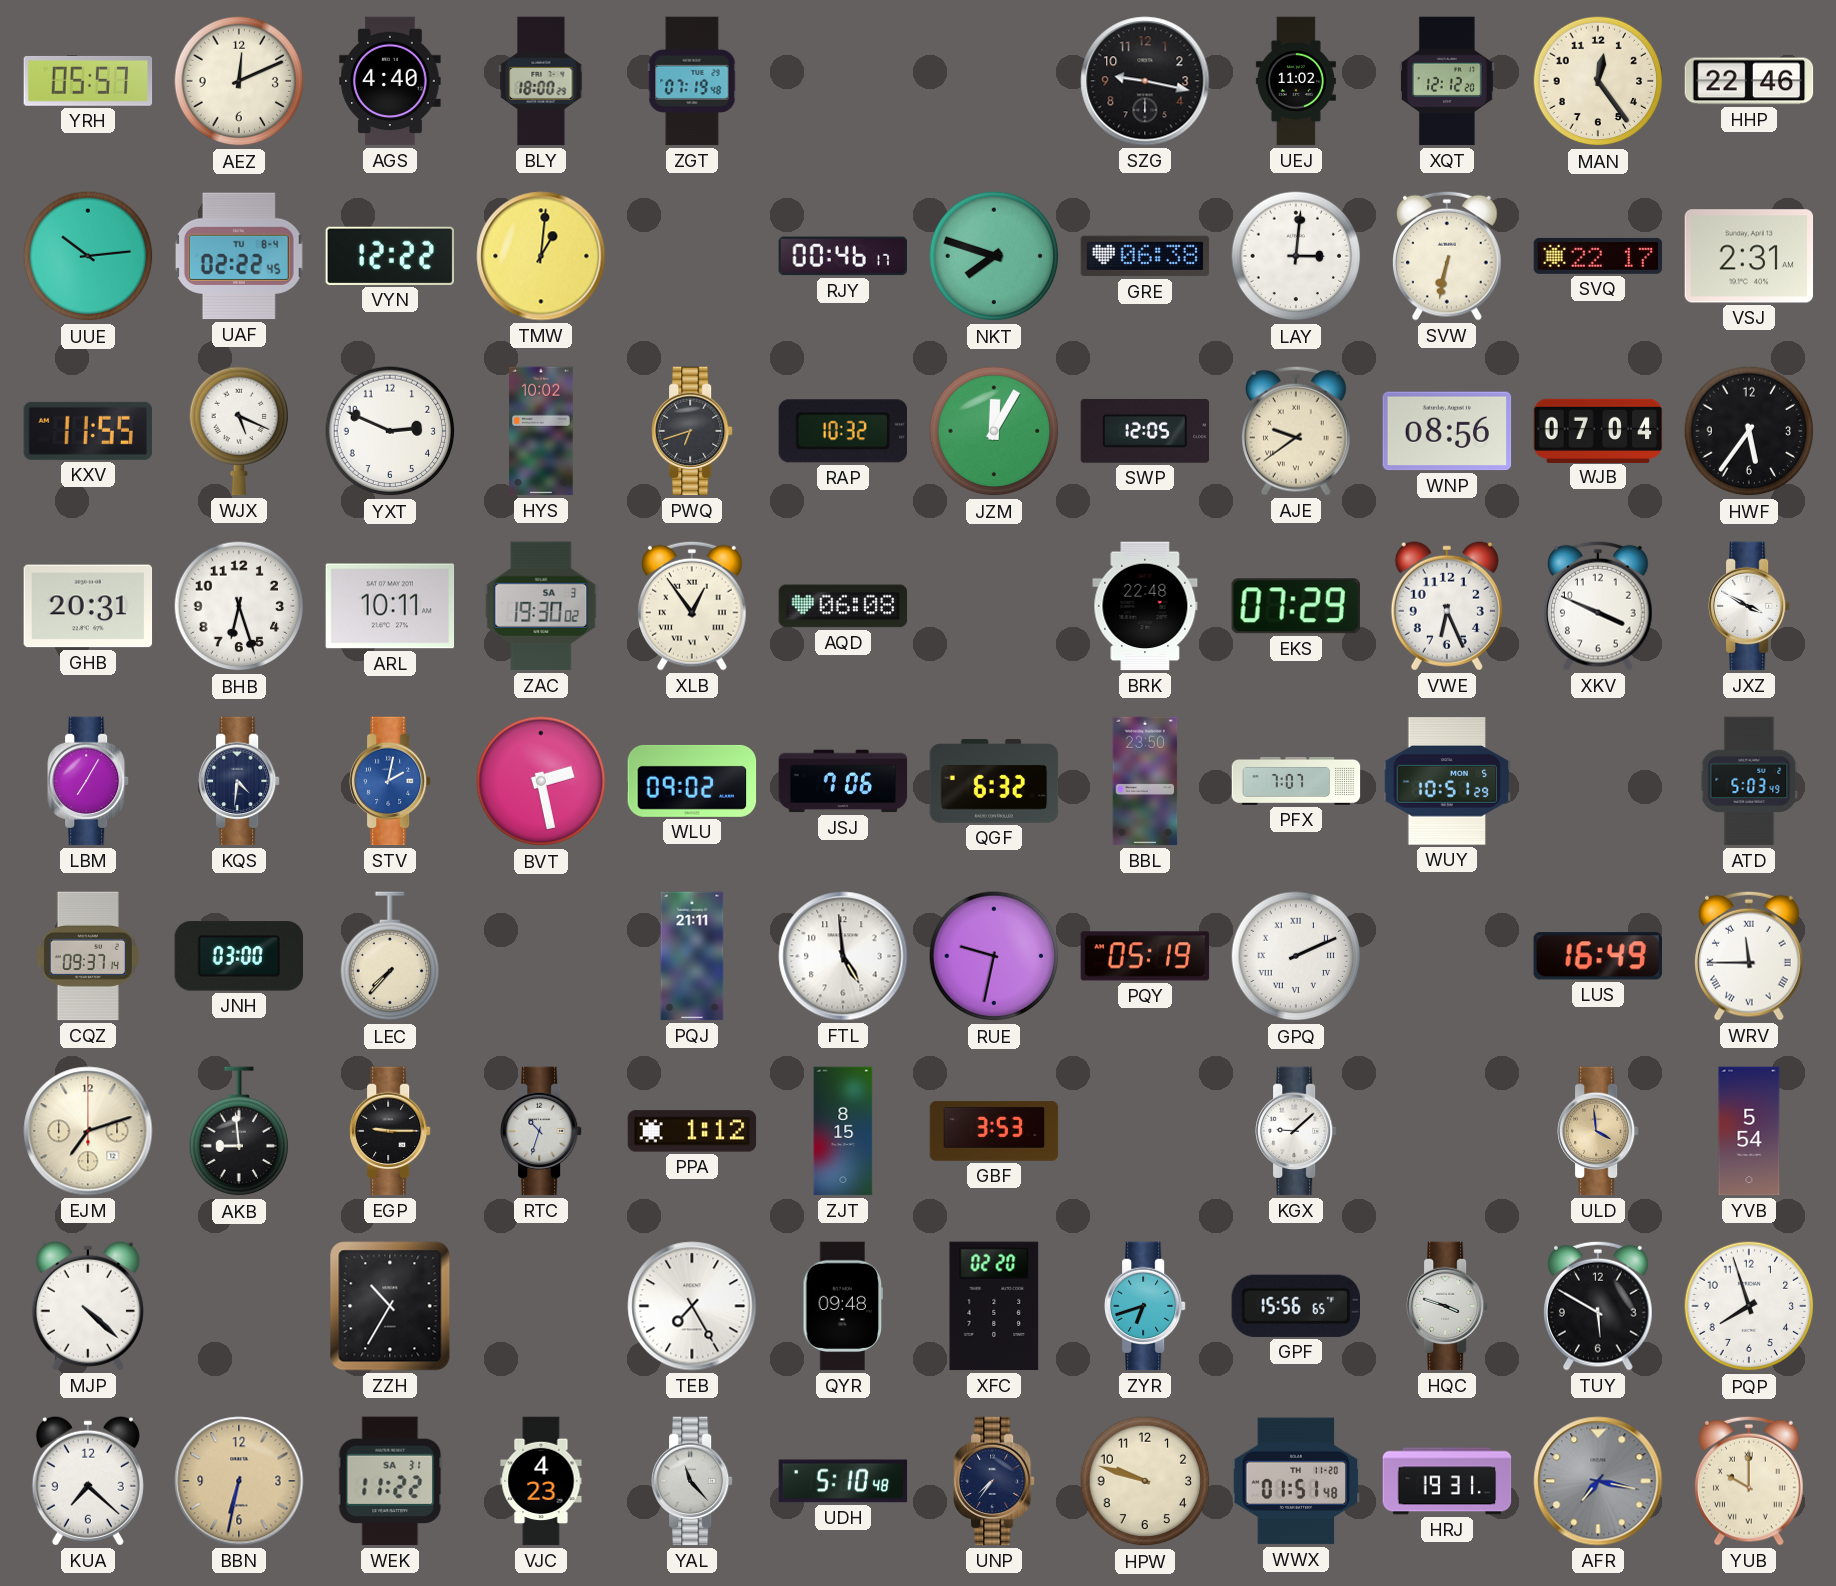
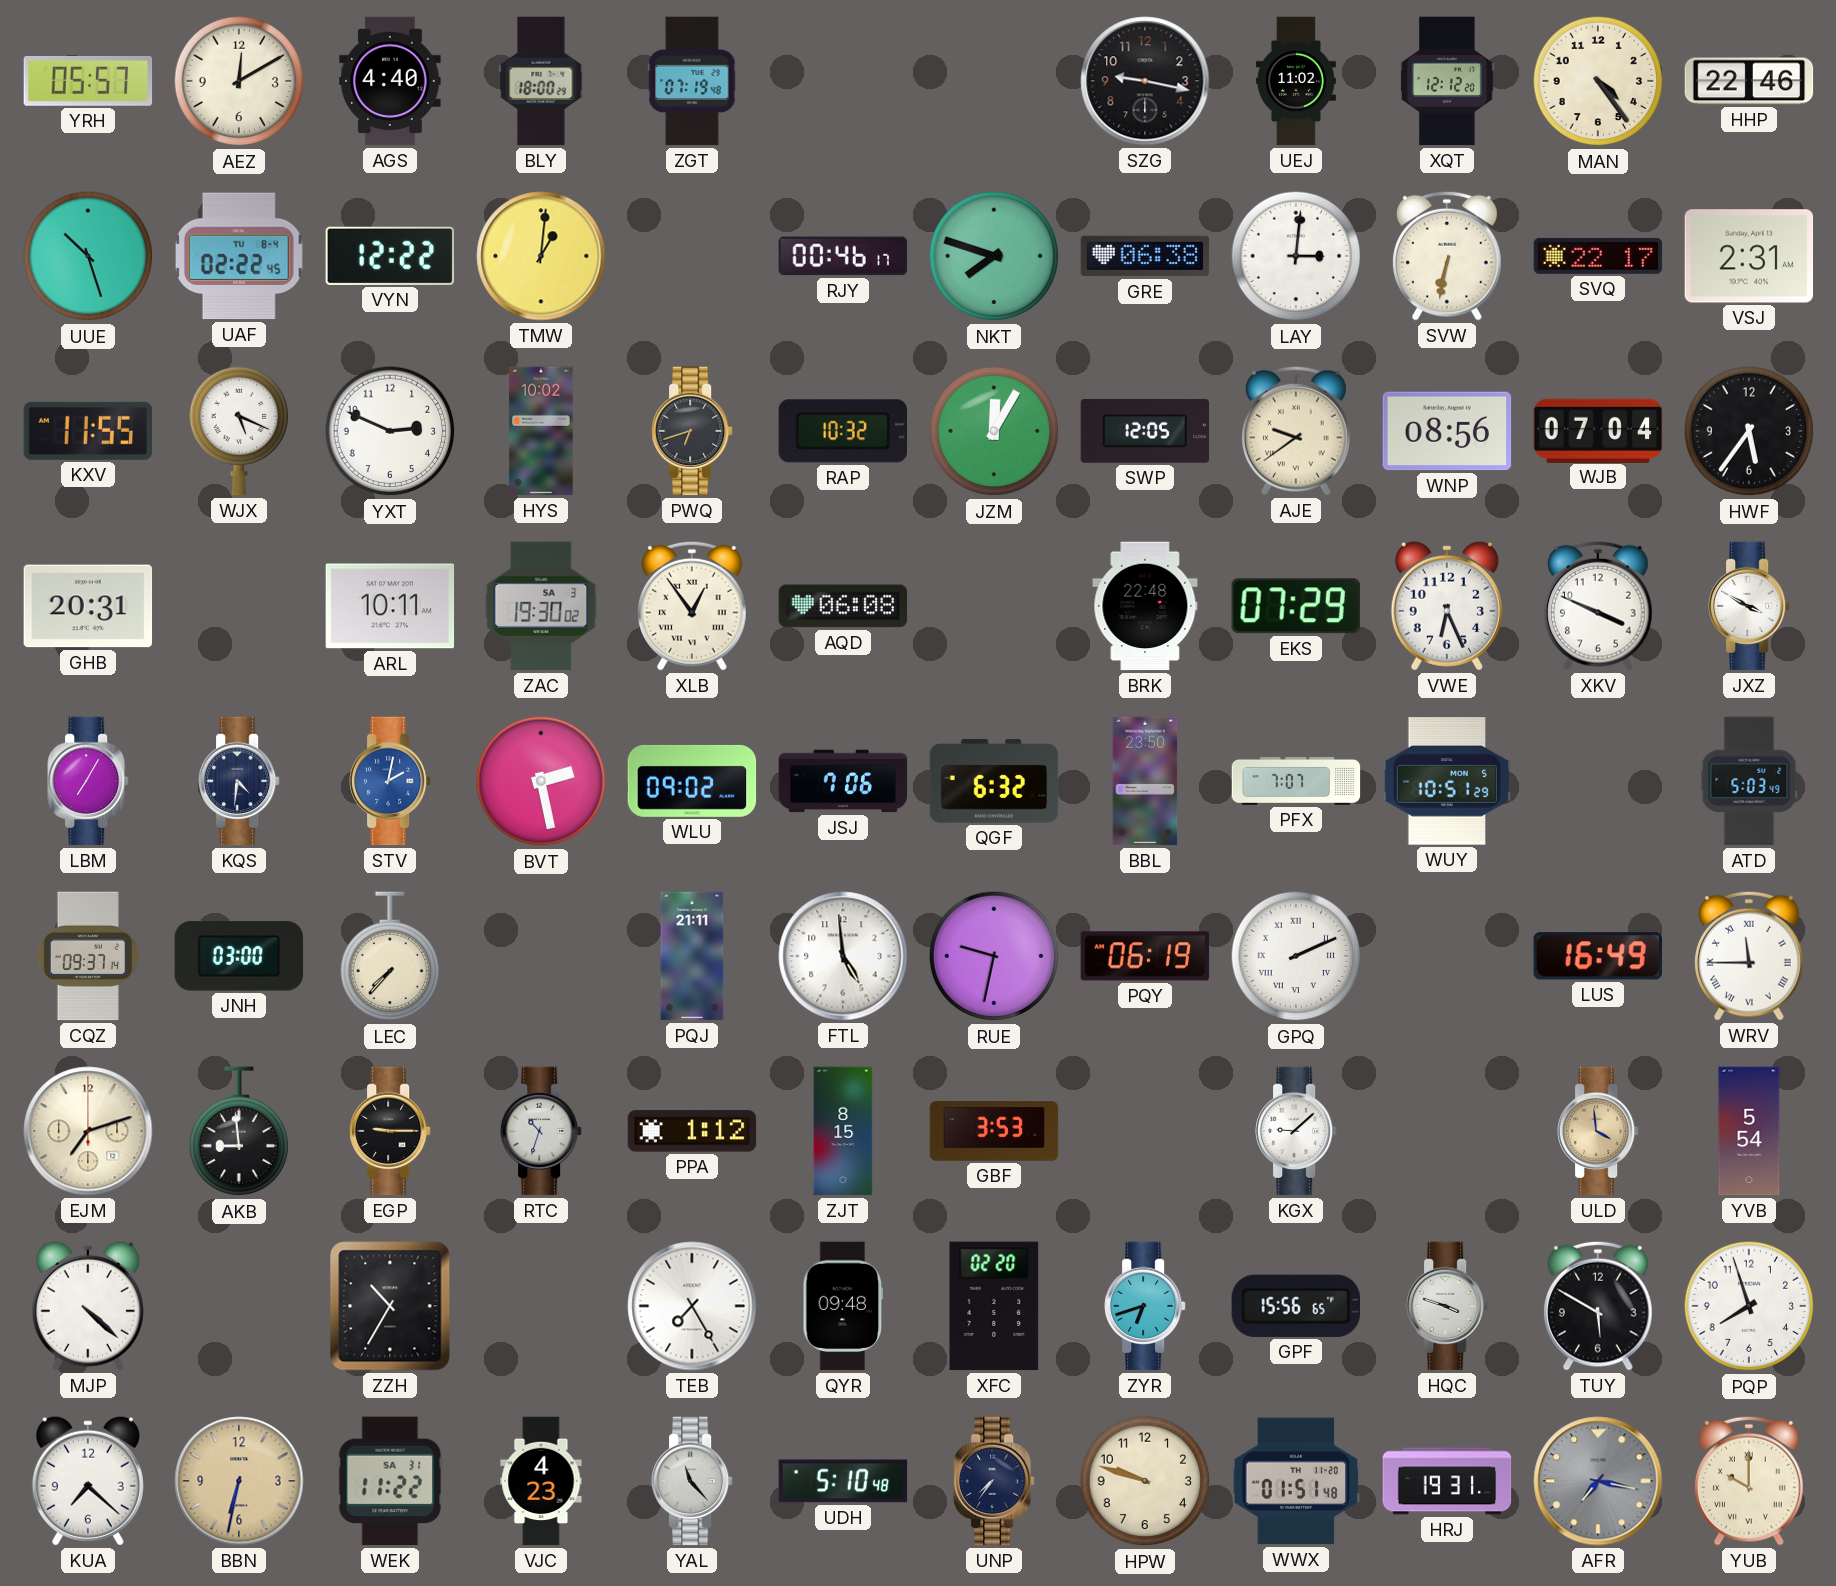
AEZ: 12:11 -> 12:10
MAN: 12:24 -> 4:24
UUE: 10:14 -> 10:27
BHB: 6:27 -> none
PQY: 05:19 -> 06:19
